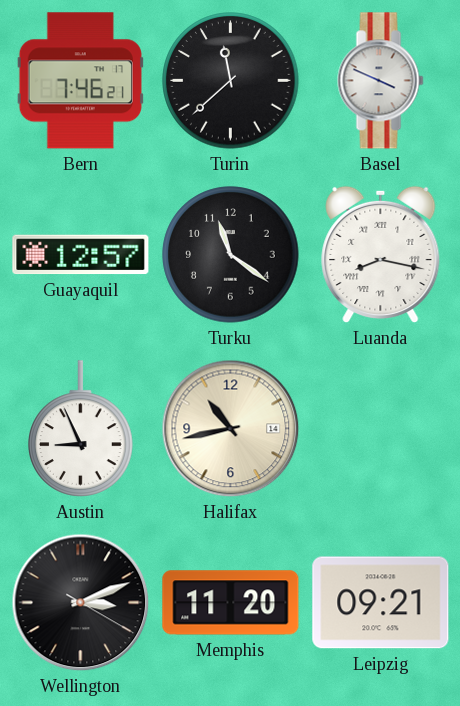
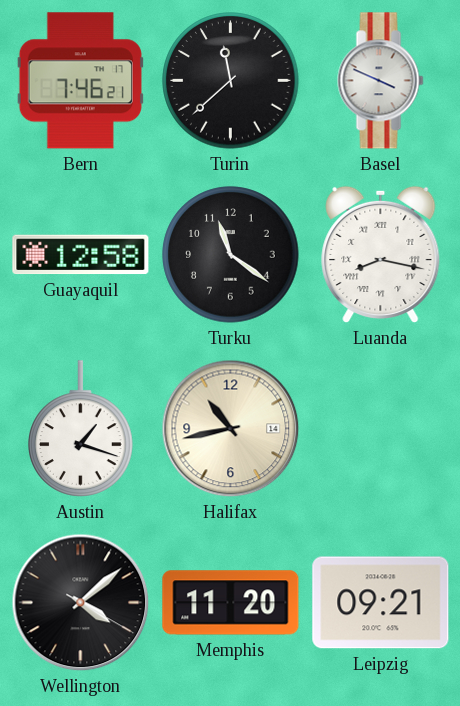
Guayaquil: 12:57 -> 12:58
Austin: 8:56 -> 1:18
Wellington: 3:11 -> 4:08
